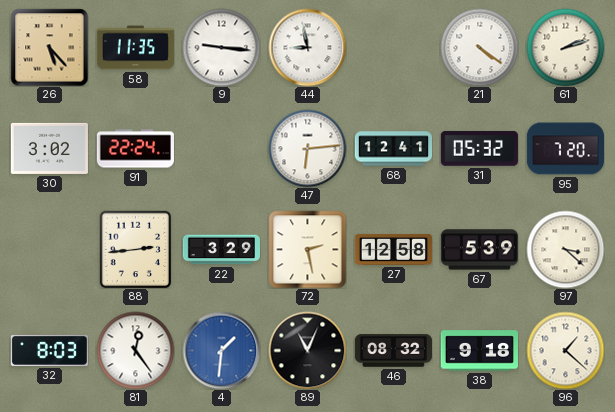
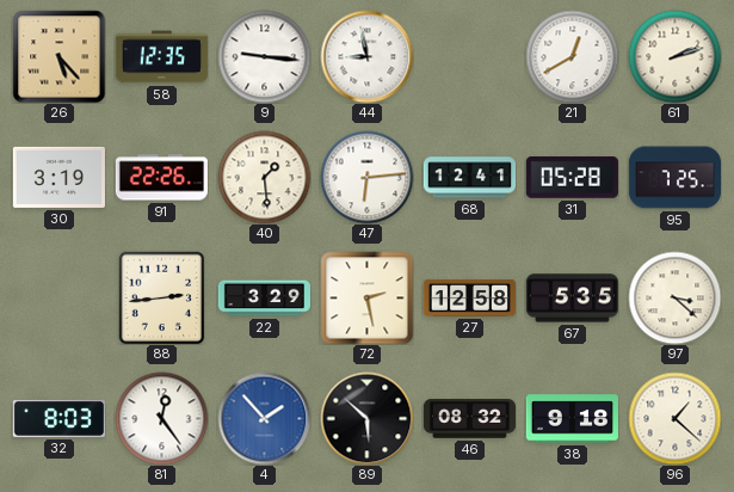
58: 11:35 -> 12:35
21: 4:21 -> 12:40
30: 3:02 -> 3:19
91: 22:24 -> 22:26
40: none -> 1:29
31: 05:32 -> 05:28
95: 7:20 -> 7:25
67: 5:39 -> 5:35
4: 1:31 -> 1:53
89: 11:04 -> 5:52
